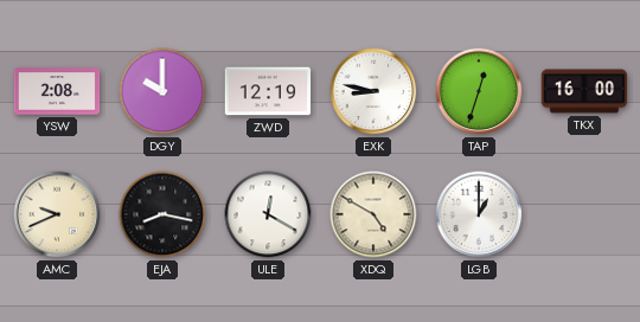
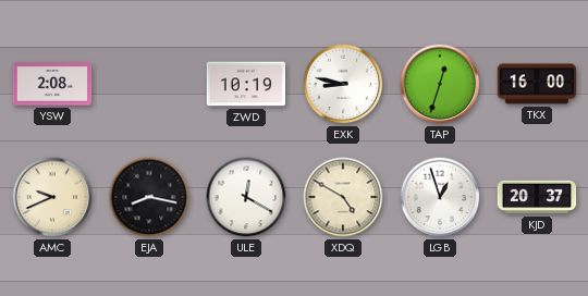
DGY: 10:00 -> none
ZWD: 12:19 -> 10:19
LGB: 1:00 -> 12:57
KJD: none -> 20:37
